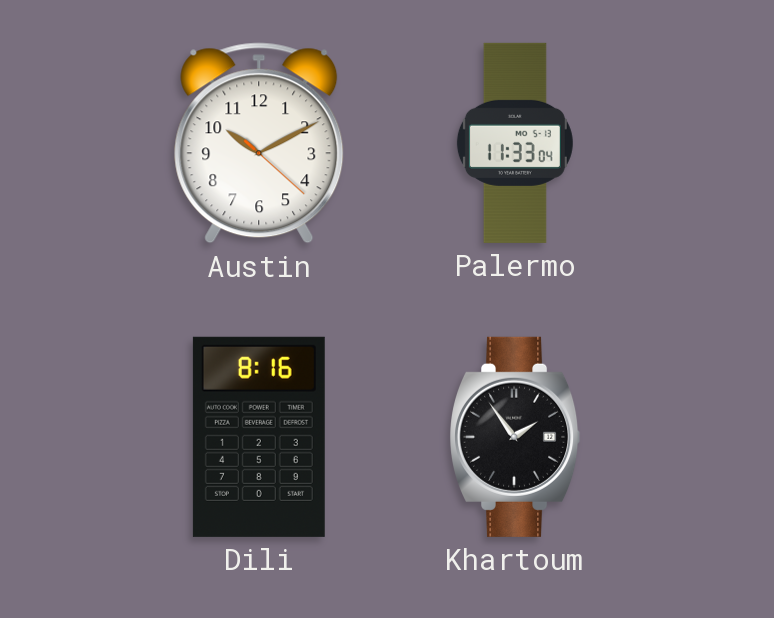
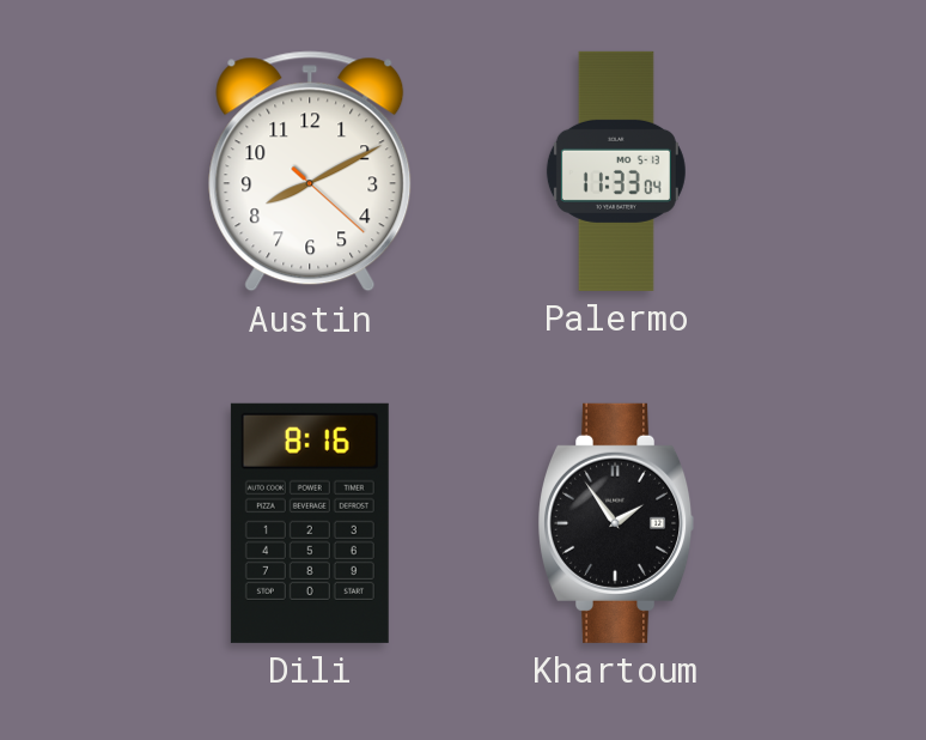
Austin: 10:10 -> 8:10
